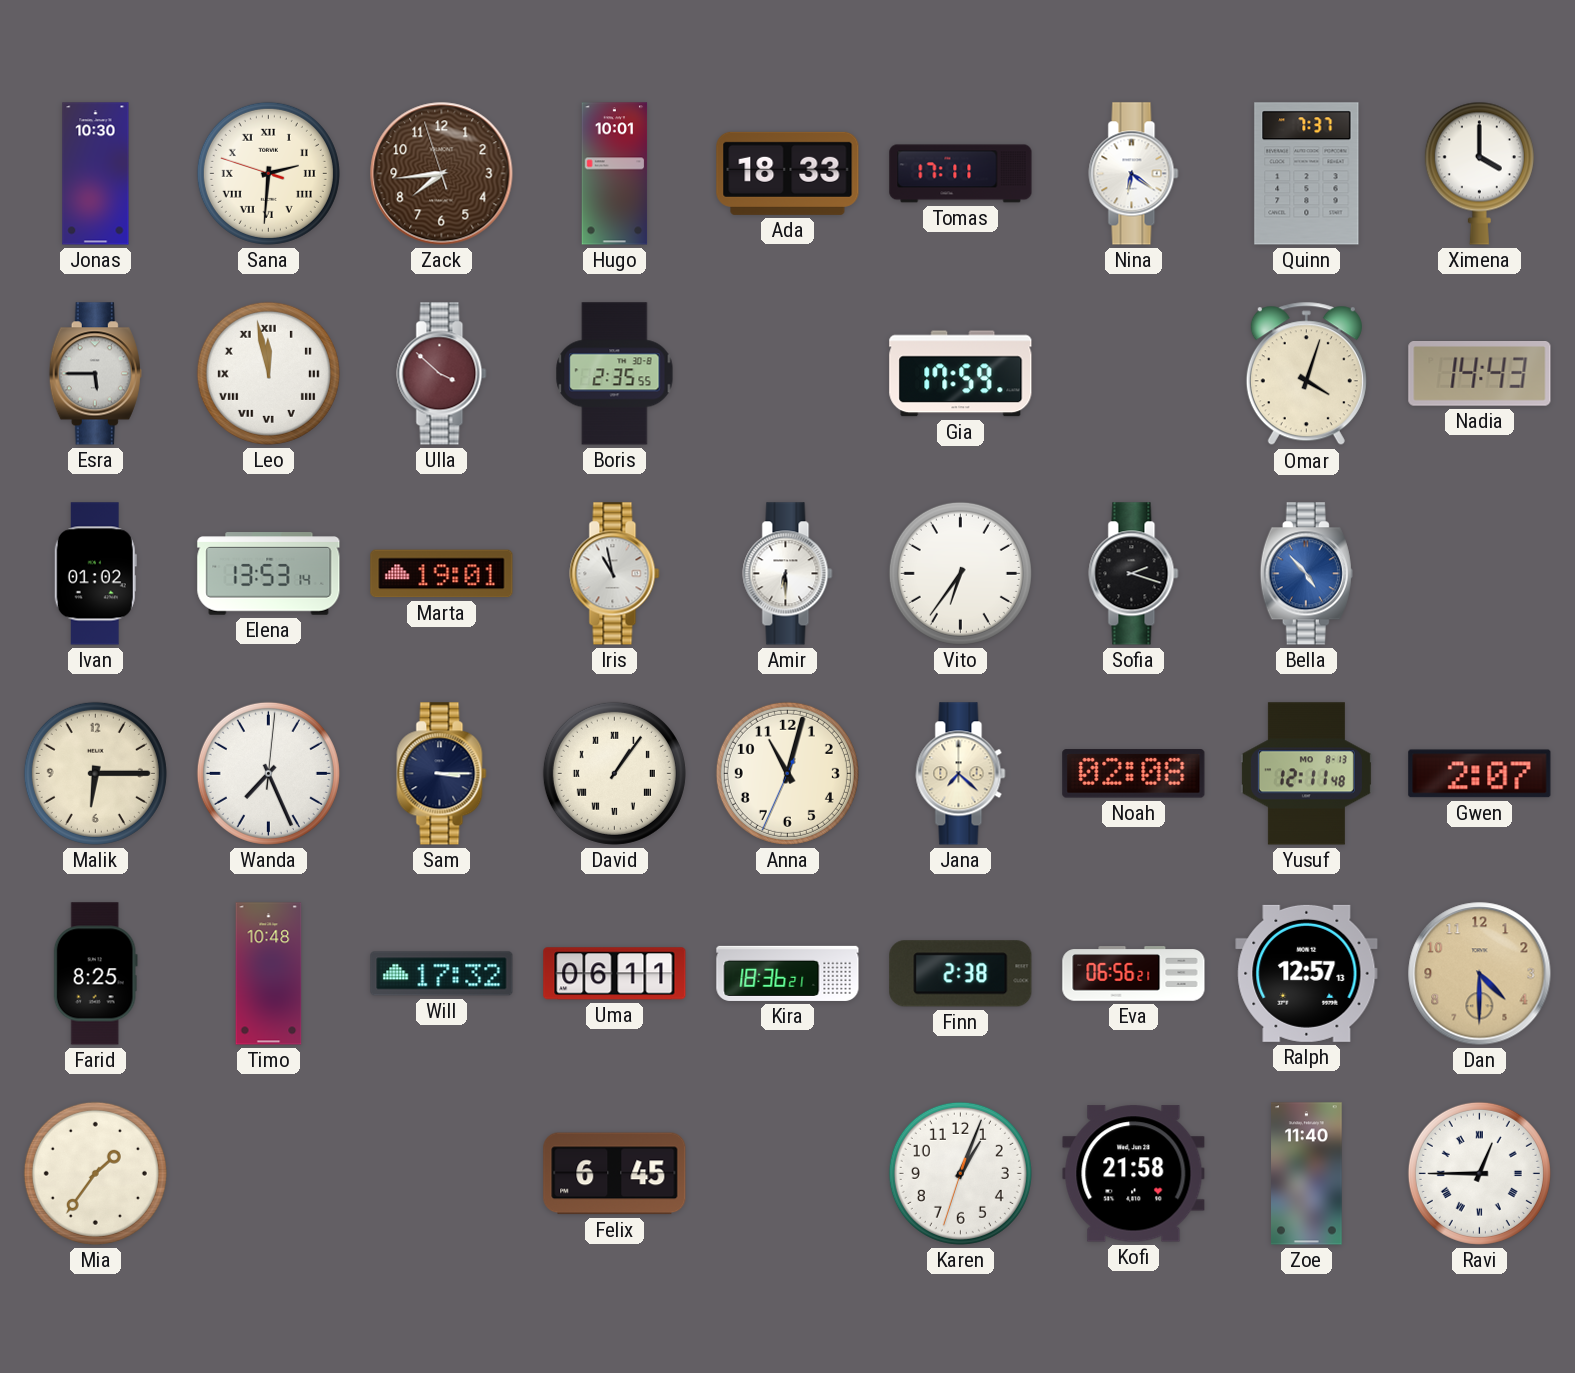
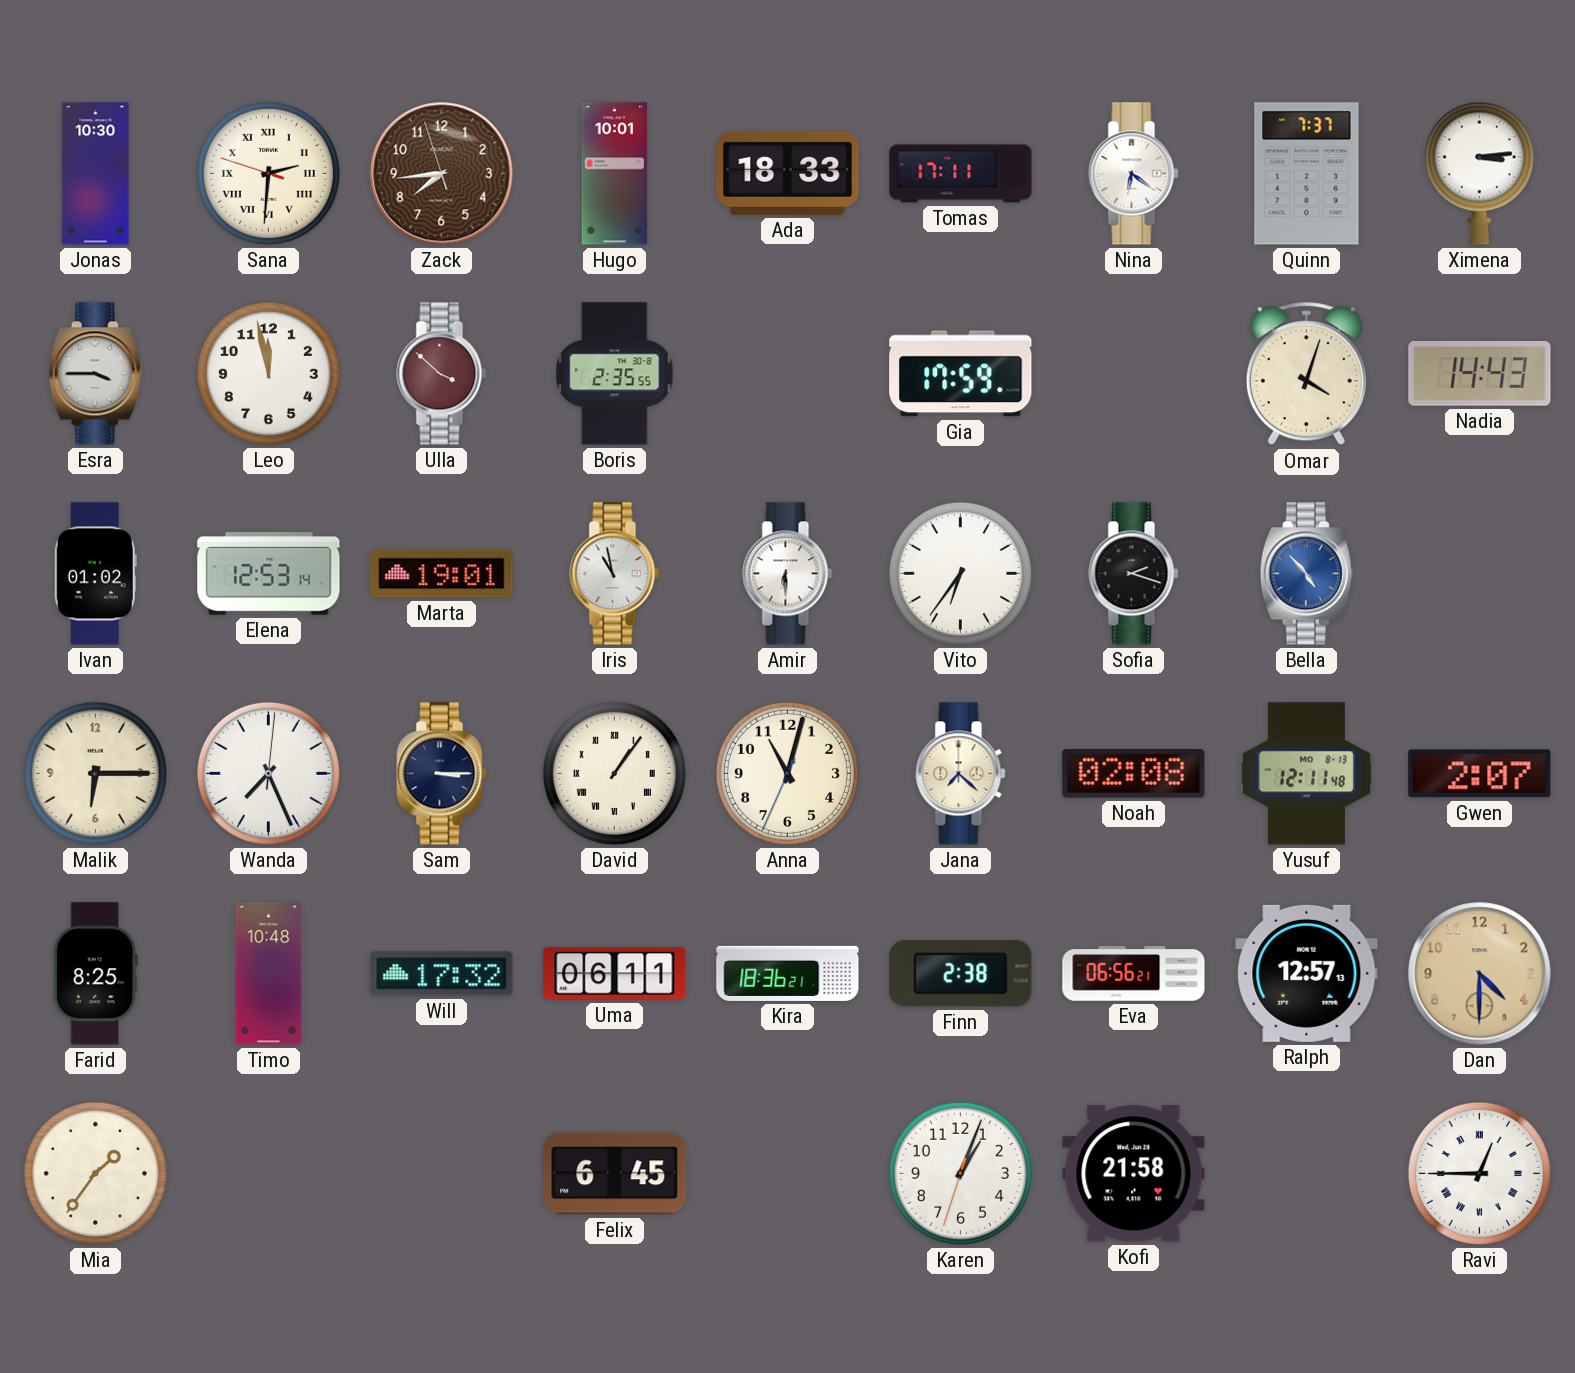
Ximena: 4:00 -> 3:14
Esra: 5:45 -> 3:45
Leo numerals: Roman -> Arabic
Elena: 13:53 -> 12:53
Zoe: 11:40 -> none
